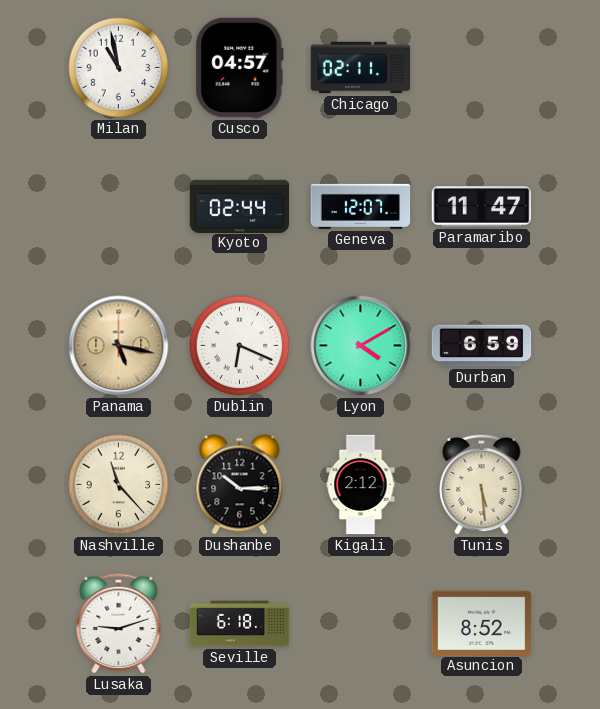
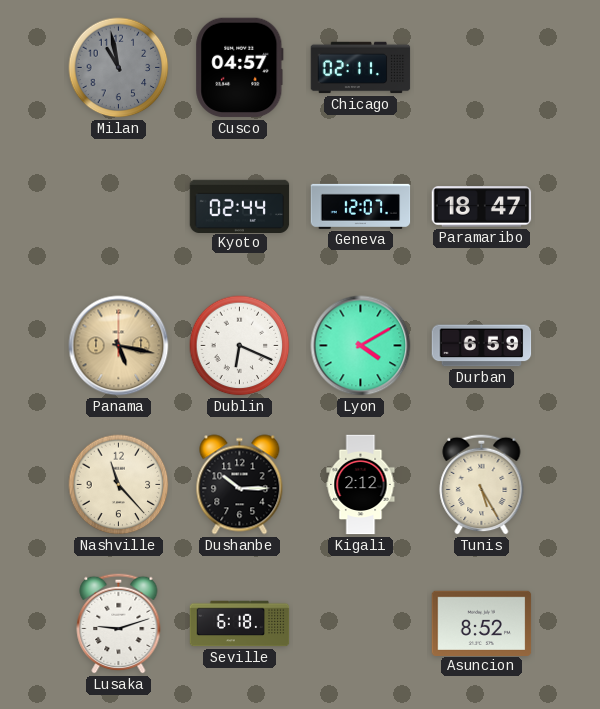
Milan dial: white -> grey
Paramaribo: 11:47 -> 18:47
Tunis: 5:29 -> 5:25
